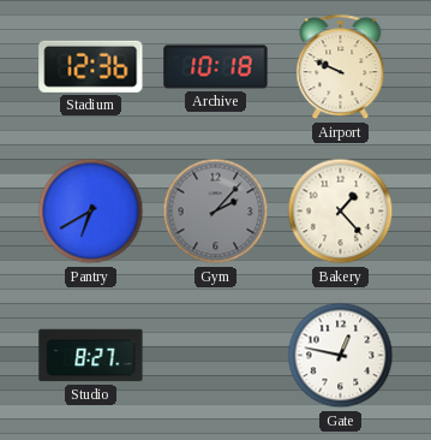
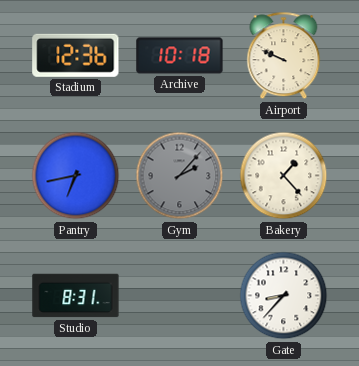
Pantry: 6:40 -> 6:43
Studio: 8:27 -> 8:31
Gate: 12:47 -> 8:37
